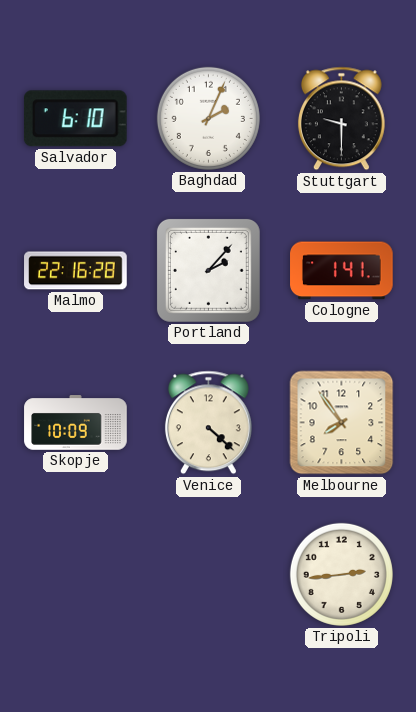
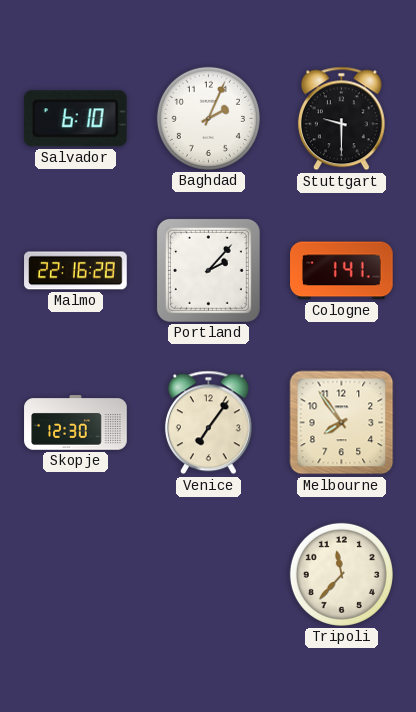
Skopje: 10:09 -> 12:30
Venice: 4:22 -> 7:06
Tripoli: 2:44 -> 11:37
